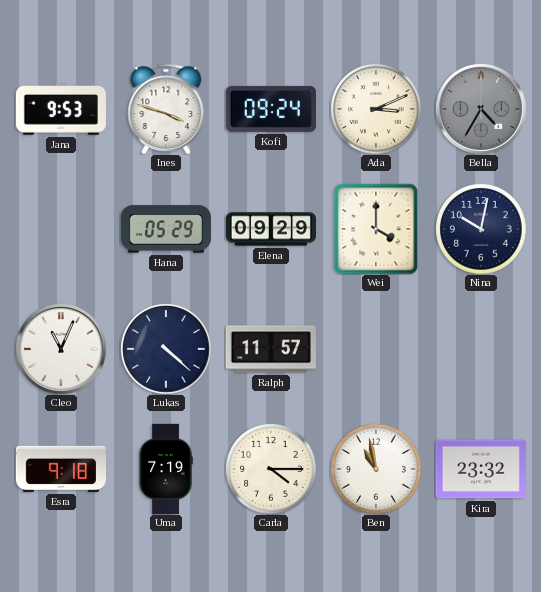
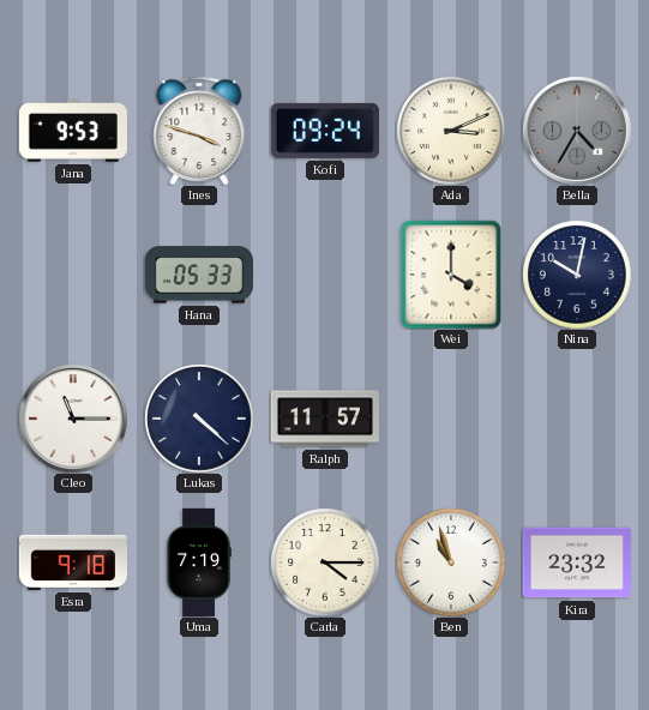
Hana: 05:29 -> 05:33
Elena: 09:29 -> none
Cleo: 11:04 -> 11:15
Ben: 10:58 -> 10:57
